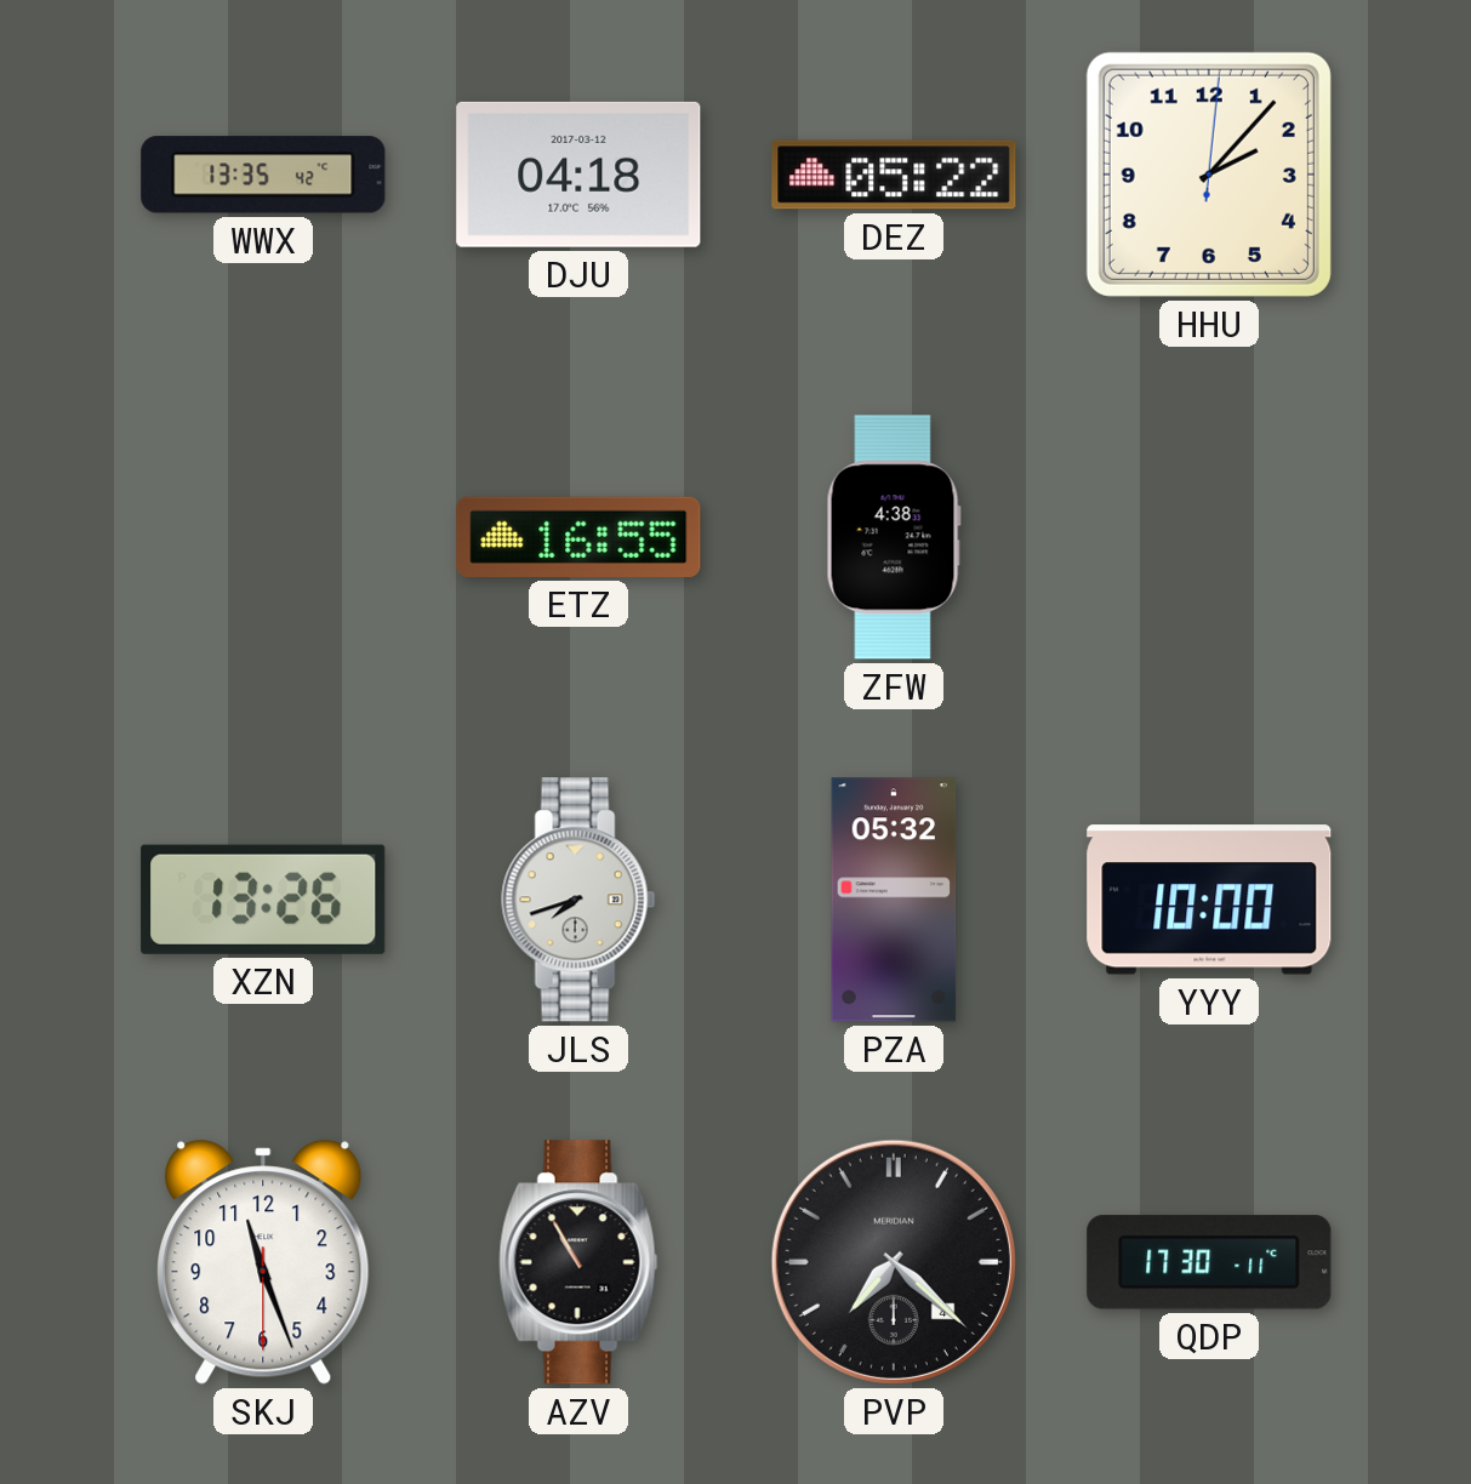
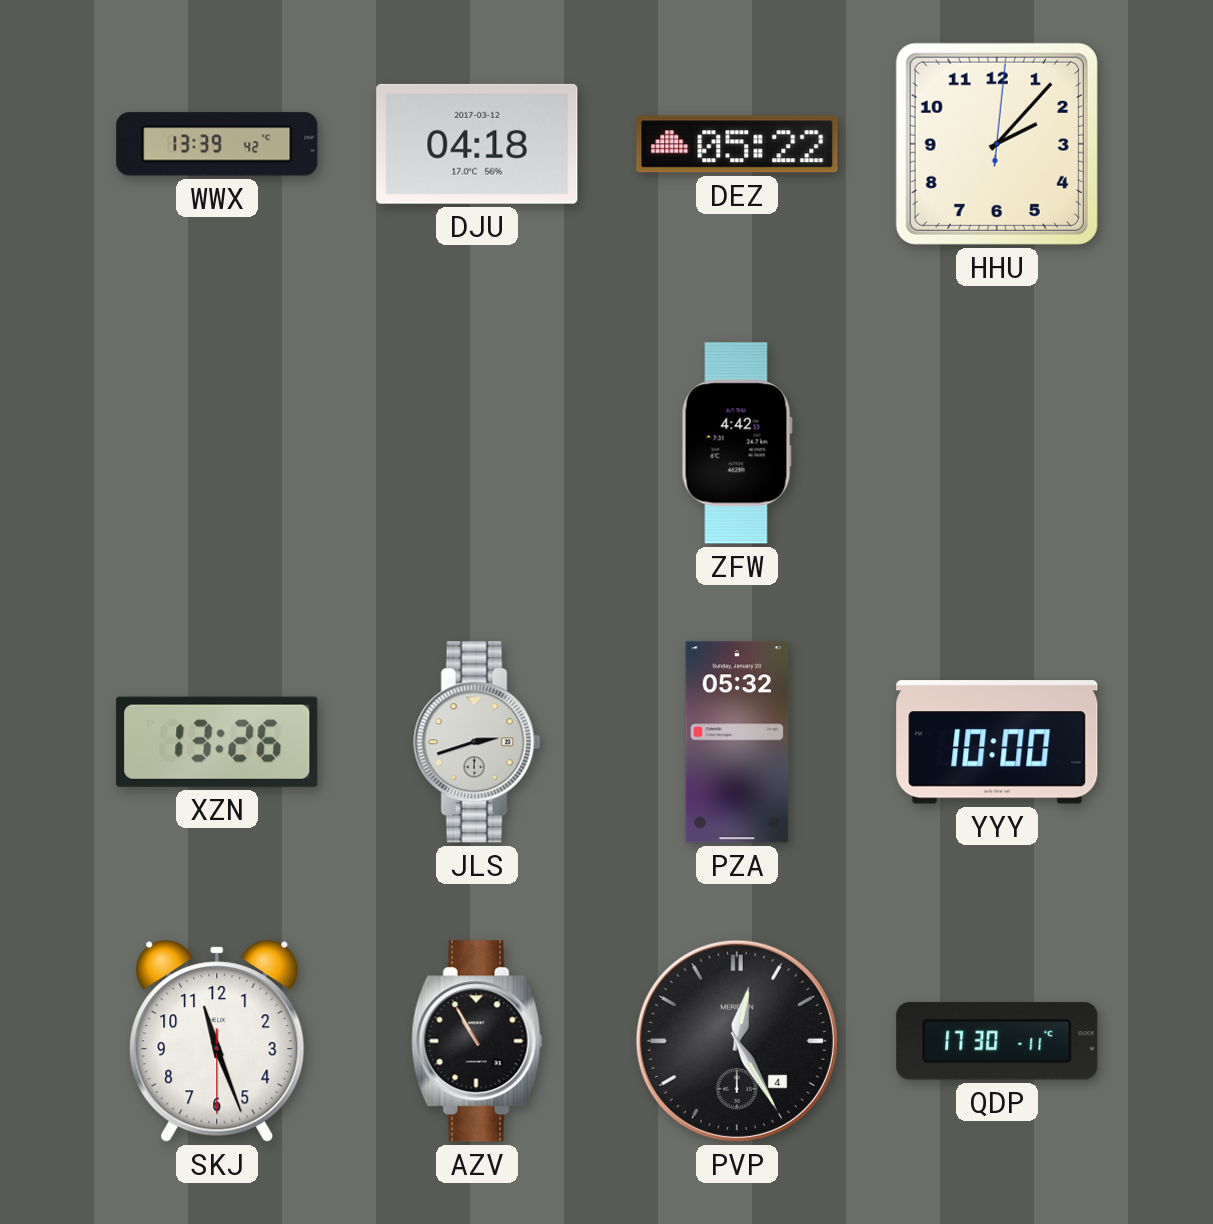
WWX: 13:35 -> 13:39
ETZ: 16:55 -> none
ZFW: 4:38 -> 4:42
JLS: 7:42 -> 2:42
PVP: 7:22 -> 12:25
